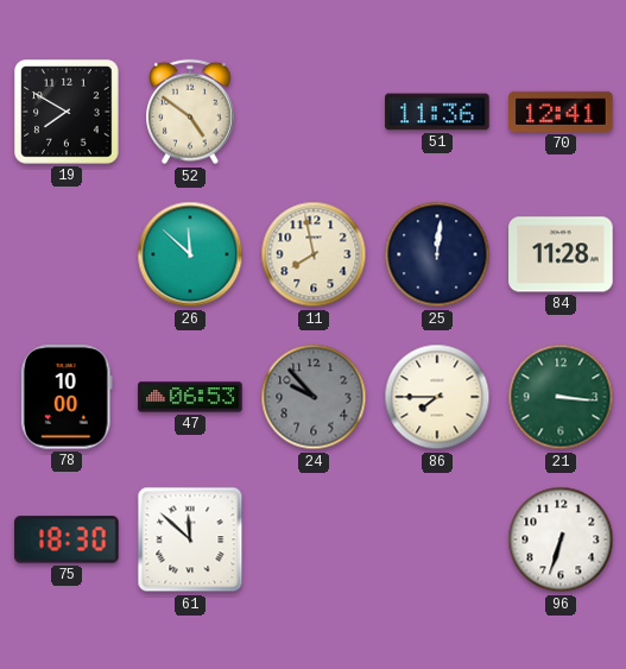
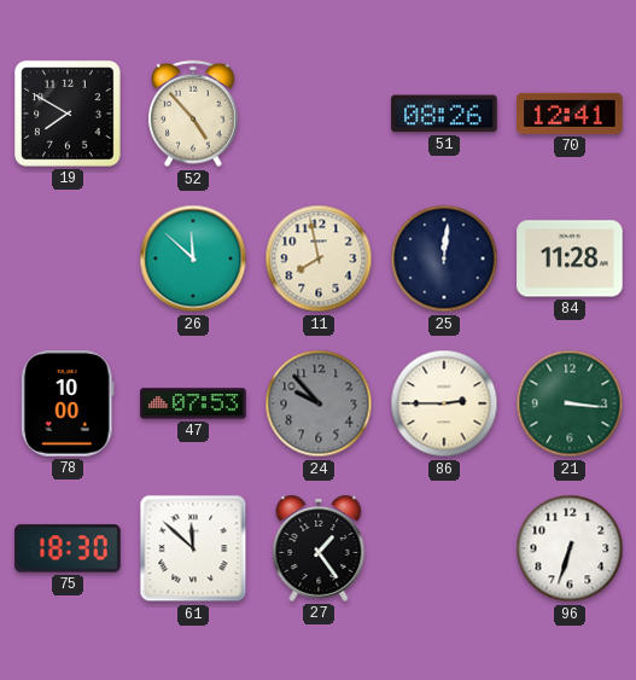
52: 4:51 -> 4:53
51: 11:36 -> 08:26
47: 06:53 -> 07:53
86: 7:45 -> 2:45
27: none -> 1:24
